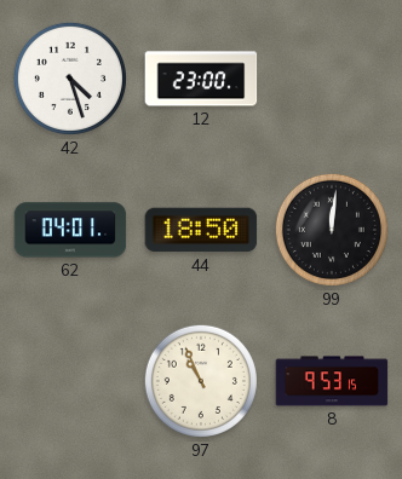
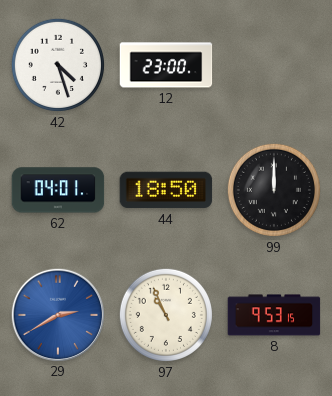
99: 12:01 -> 12:00
29: none -> 2:40
